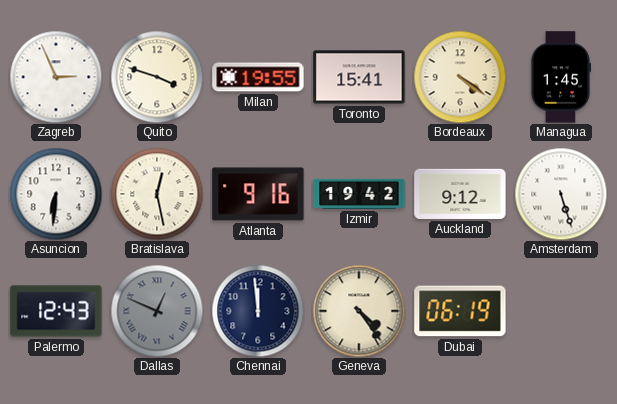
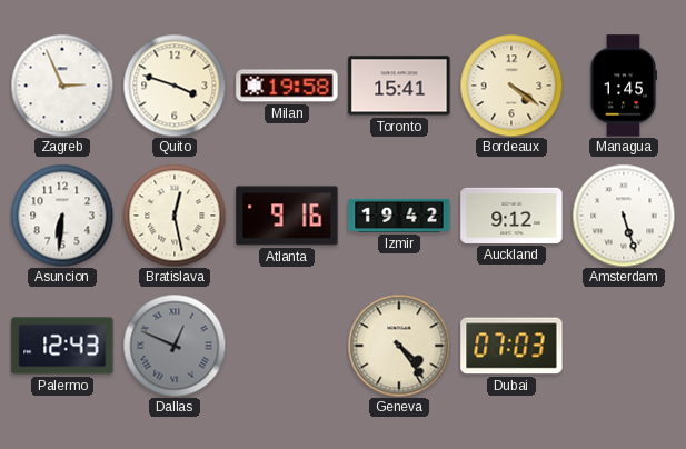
Milan: 19:55 -> 19:58
Chennai: 11:59 -> none
Dubai: 06:19 -> 07:03
